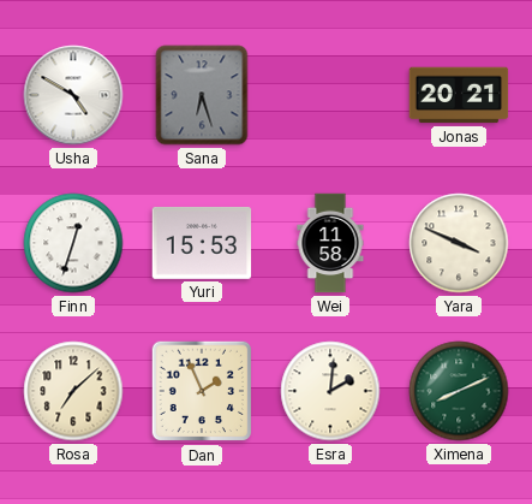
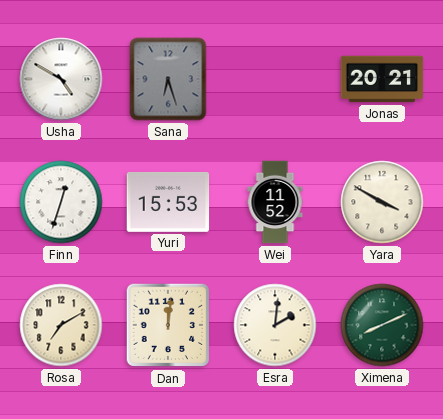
Wei: 11:58 -> 11:52
Yara: 3:49 -> 3:50
Rosa: 7:08 -> 7:10
Dan: 1:56 -> 12:01
